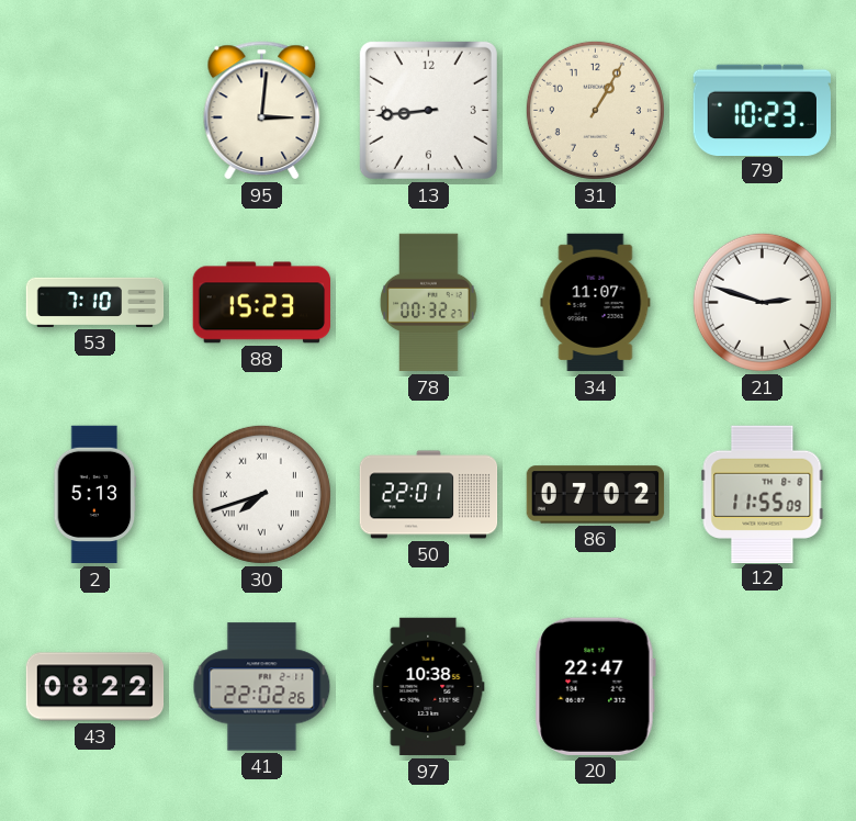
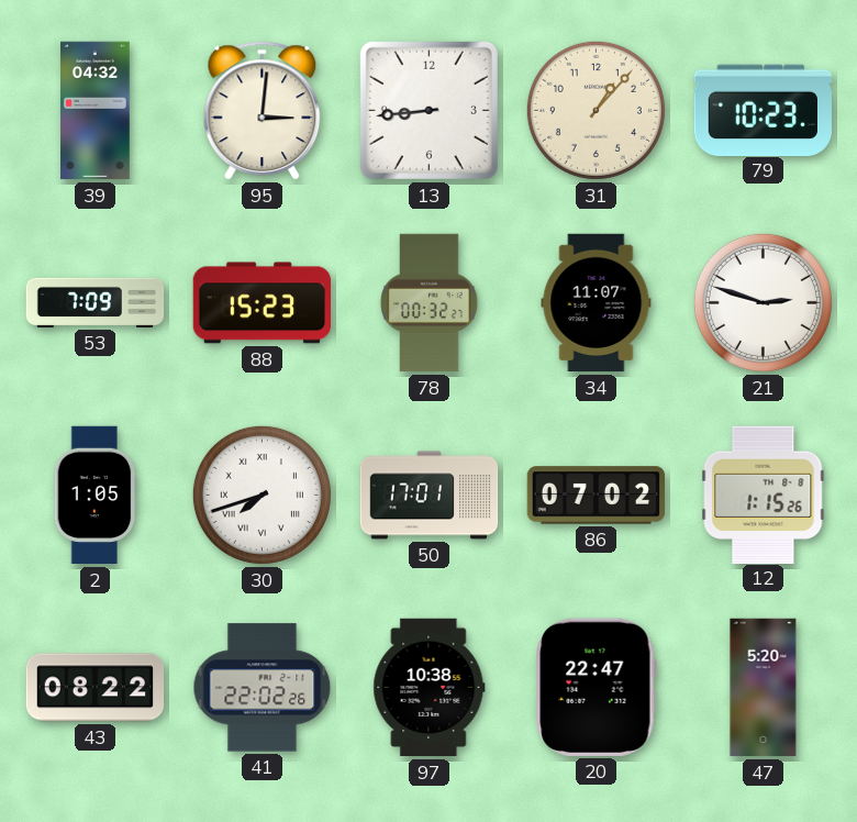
39: none -> 04:32
31: 1:05 -> 1:07
53: 7:10 -> 7:09
2: 5:13 -> 1:05
50: 22:01 -> 17:01
12: 11:55 -> 1:15
47: none -> 5:20
